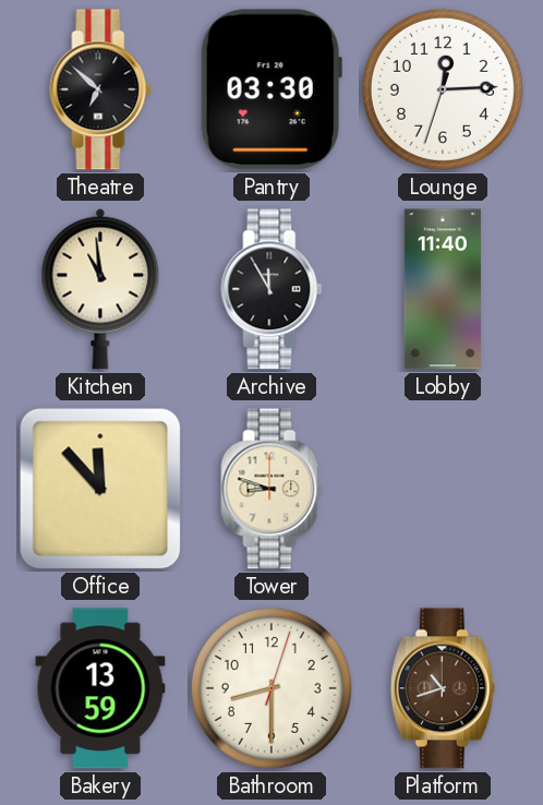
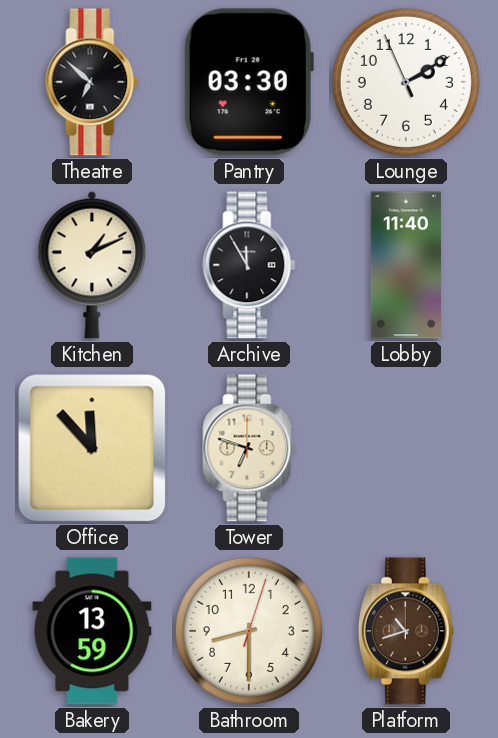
Lounge: 12:14 -> 2:09
Kitchen: 10:59 -> 1:11
Tower: 8:48 -> 6:48
